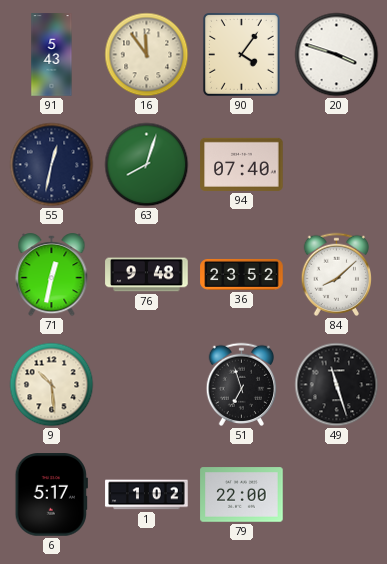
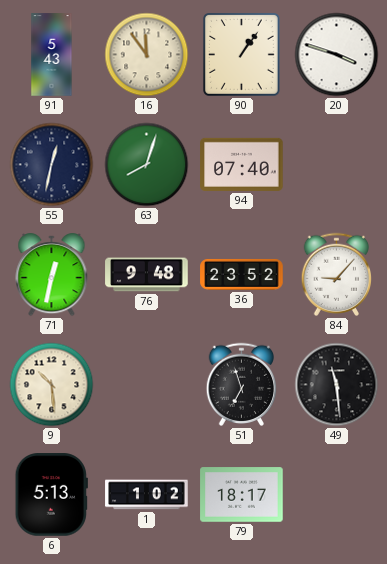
90: 4:06 -> 1:06
84: 8:08 -> 9:07
49: 11:27 -> 11:29
6: 5:17 -> 5:13
79: 22:00 -> 18:17
